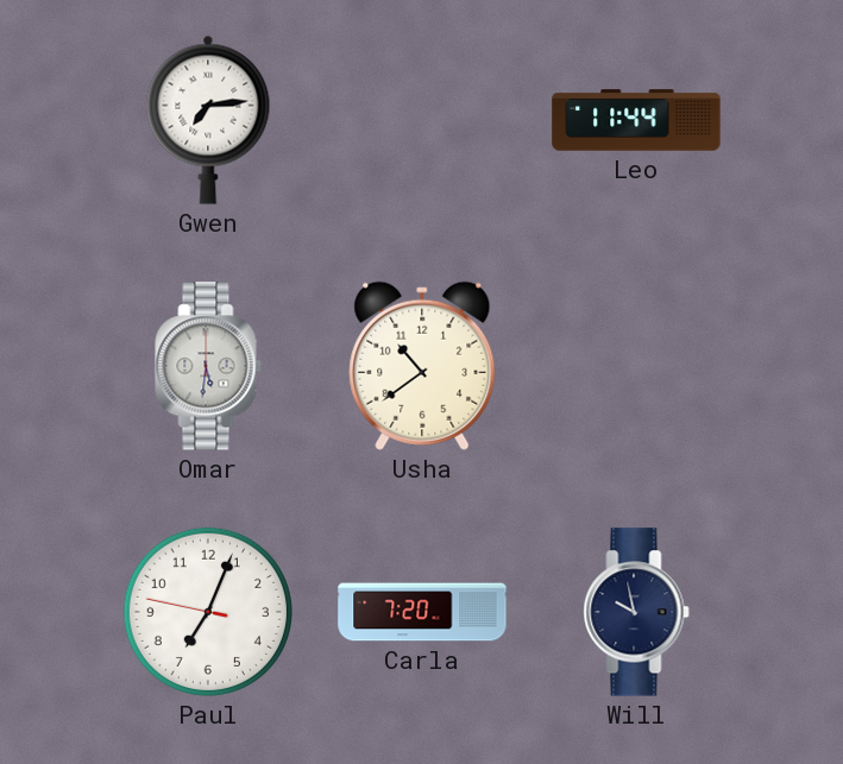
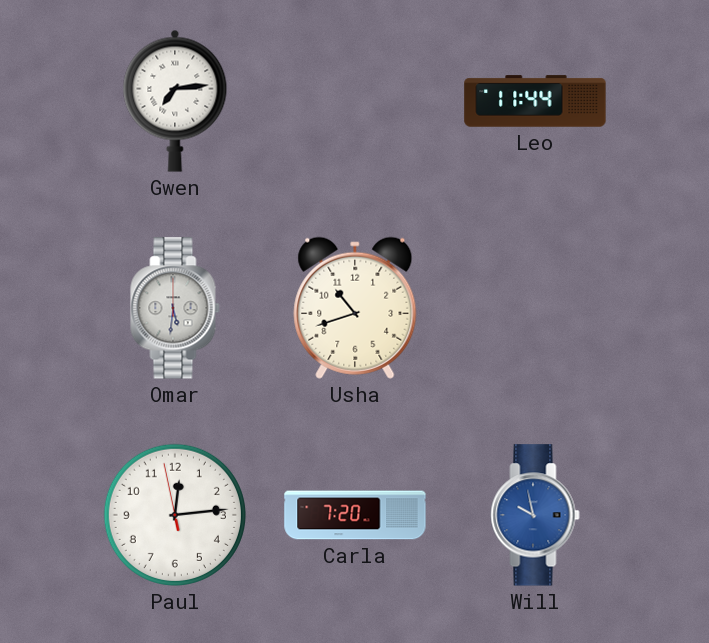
Usha: 10:39 -> 10:42
Paul: 7:03 -> 12:13
Will dial: navy -> blue
